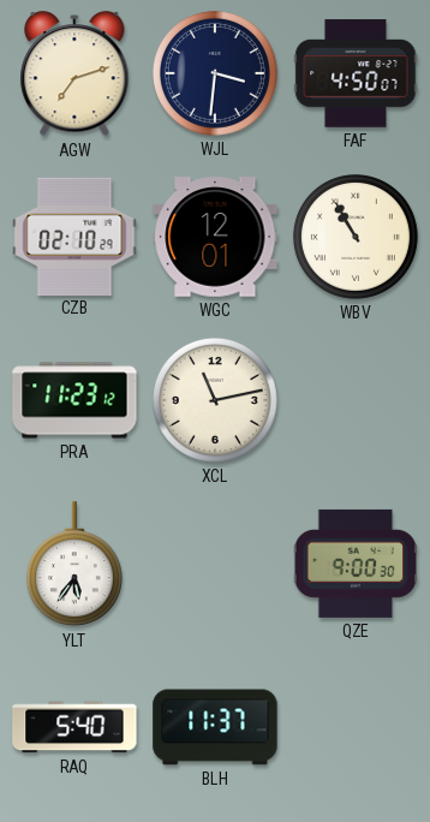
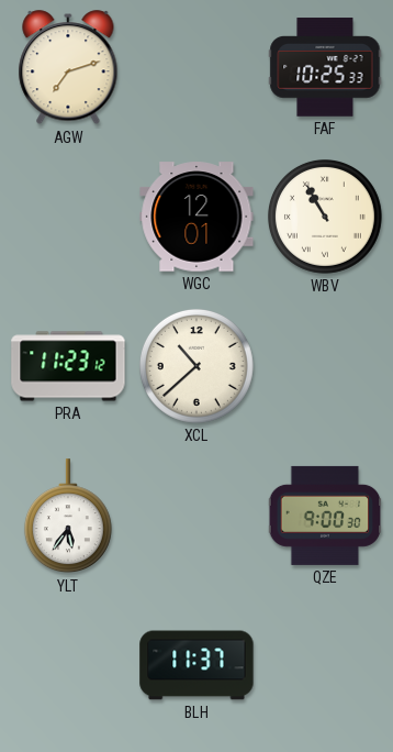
WJL: 3:31 -> none
FAF: 4:50 -> 10:25
CZB: 02:10 -> none
XCL: 11:13 -> 10:38
RAQ: 5:40 -> none
